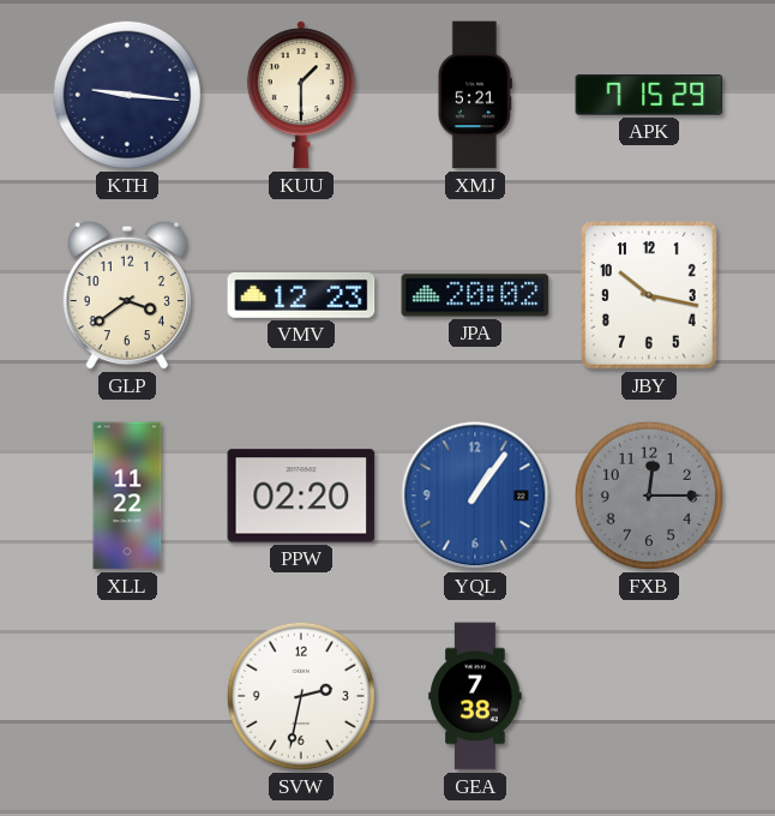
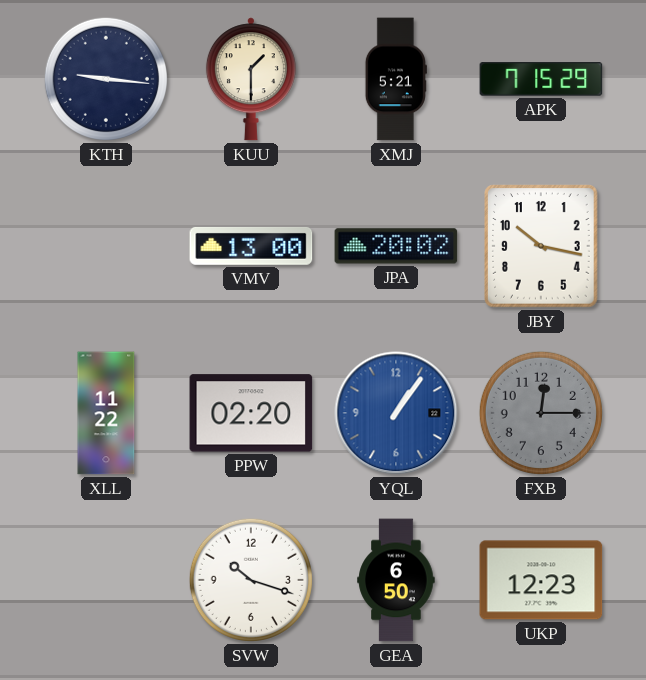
GLP: 3:39 -> none
VMV: 12:23 -> 13:00
SVW: 2:32 -> 10:18
GEA: 7:38 -> 6:50
UKP: none -> 12:23
